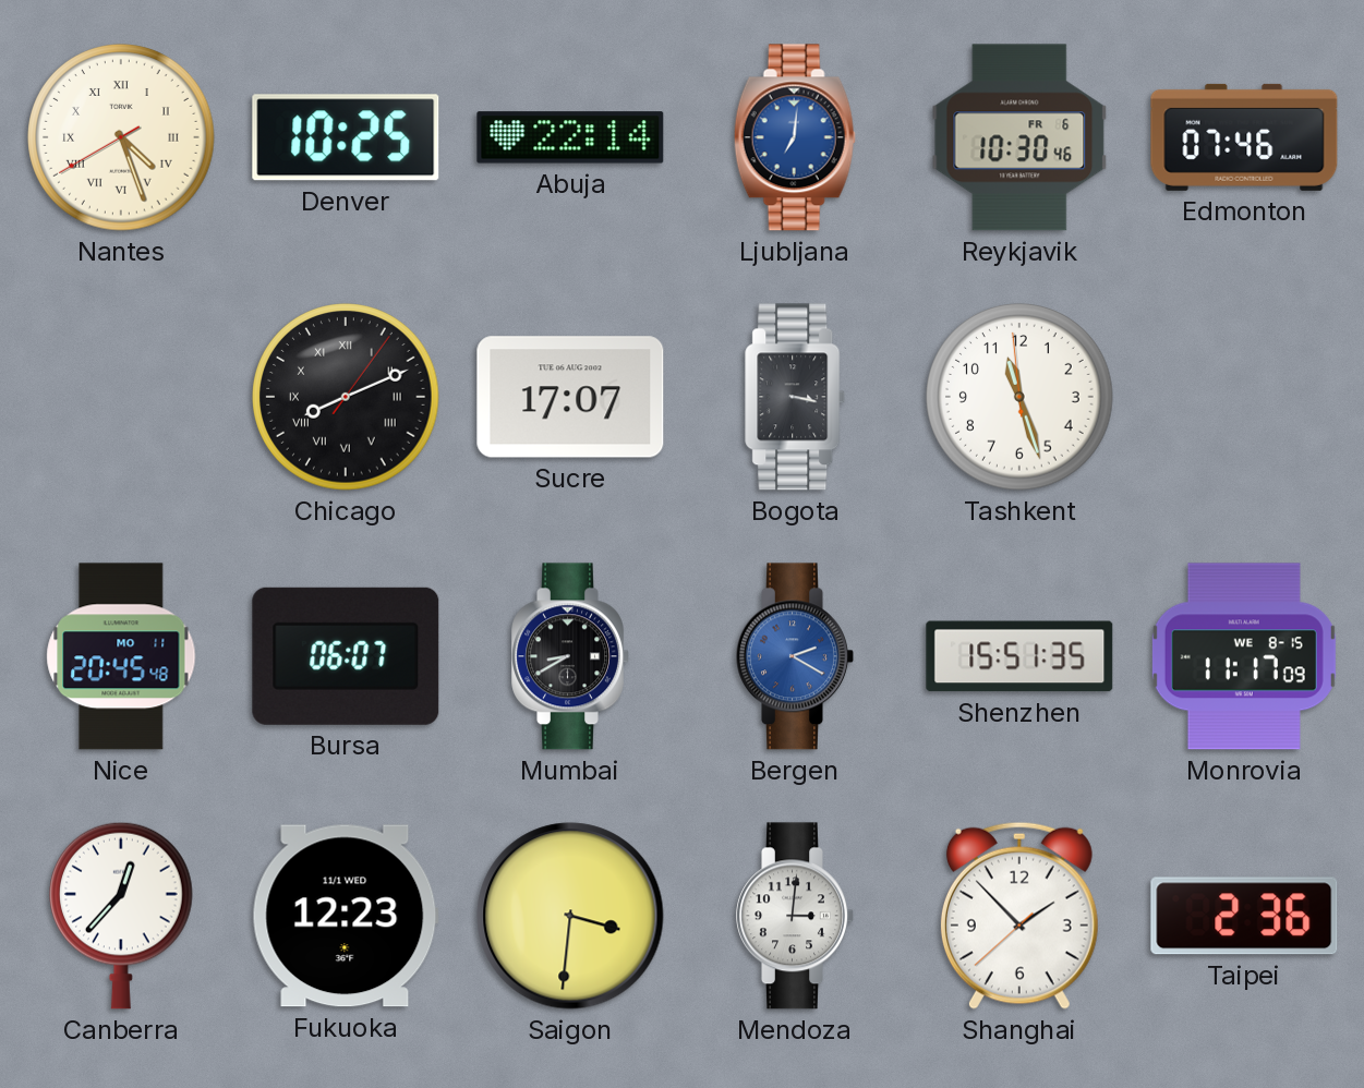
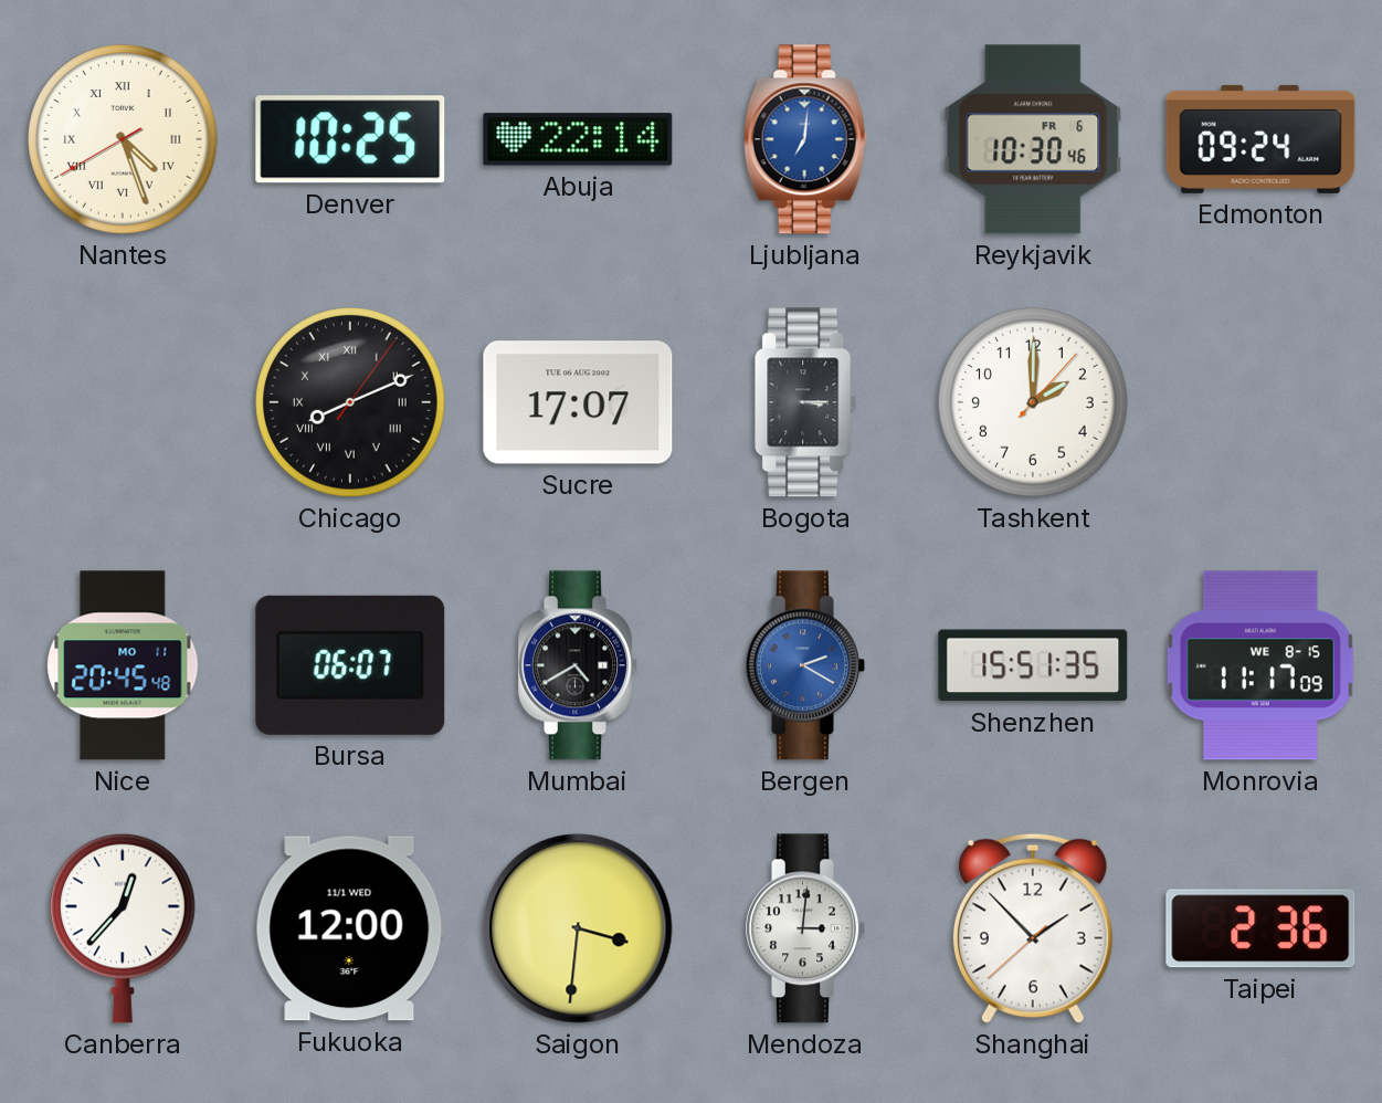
Edmonton: 07:46 -> 09:24
Bogota: 3:17 -> 3:15
Tashkent: 11:26 -> 2:00
Mumbai: 8:40 -> 4:40
Fukuoka: 12:23 -> 12:00
